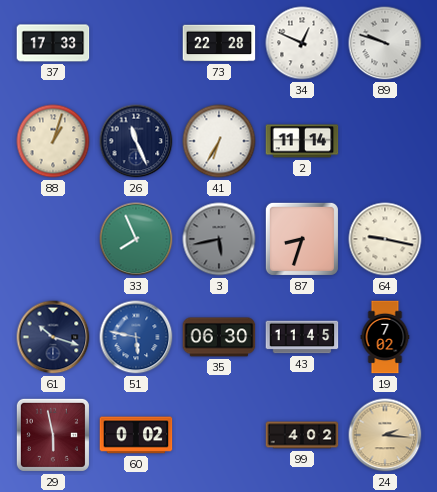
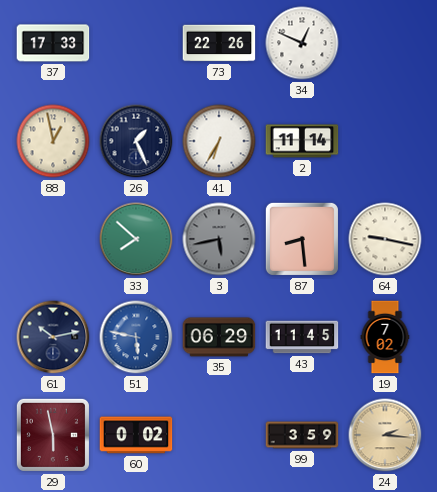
73: 22:28 -> 22:26
89: 9:48 -> none
88: 1:03 -> 12:58
26: 11:26 -> 1:26
33: 7:56 -> 7:52
87: 8:33 -> 8:29
61: 10:18 -> 10:13
35: 06:30 -> 06:29
99: 4:02 -> 3:59
